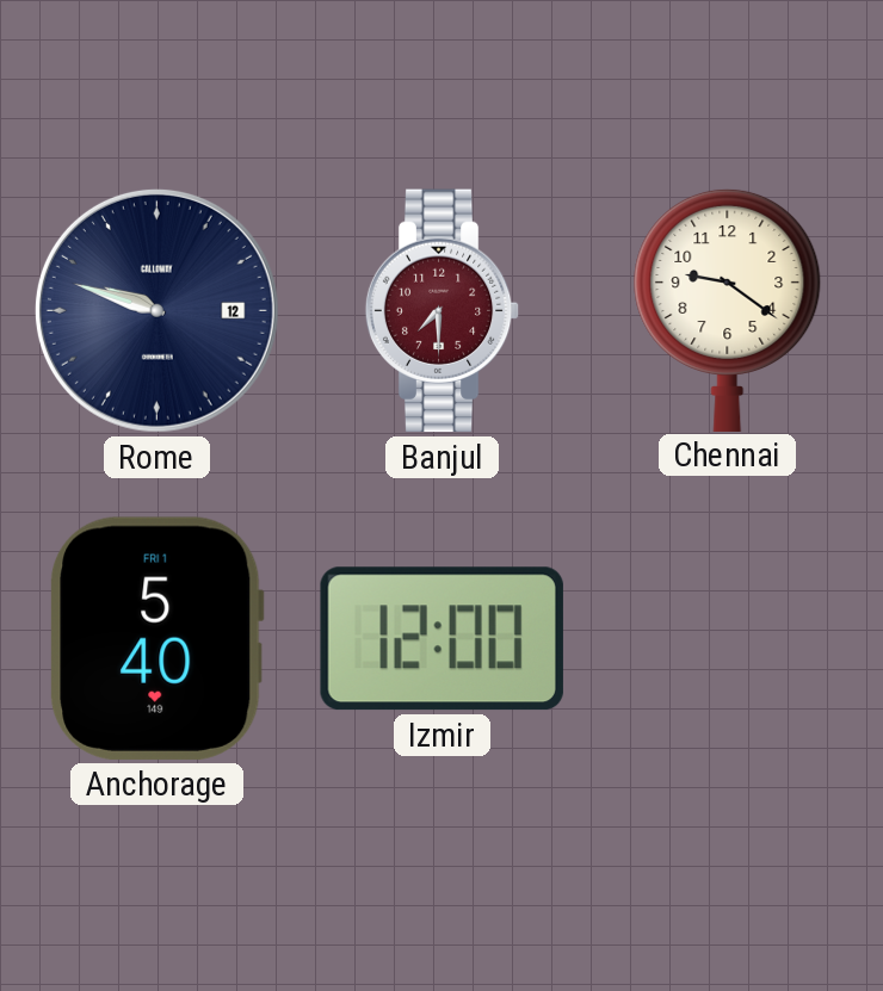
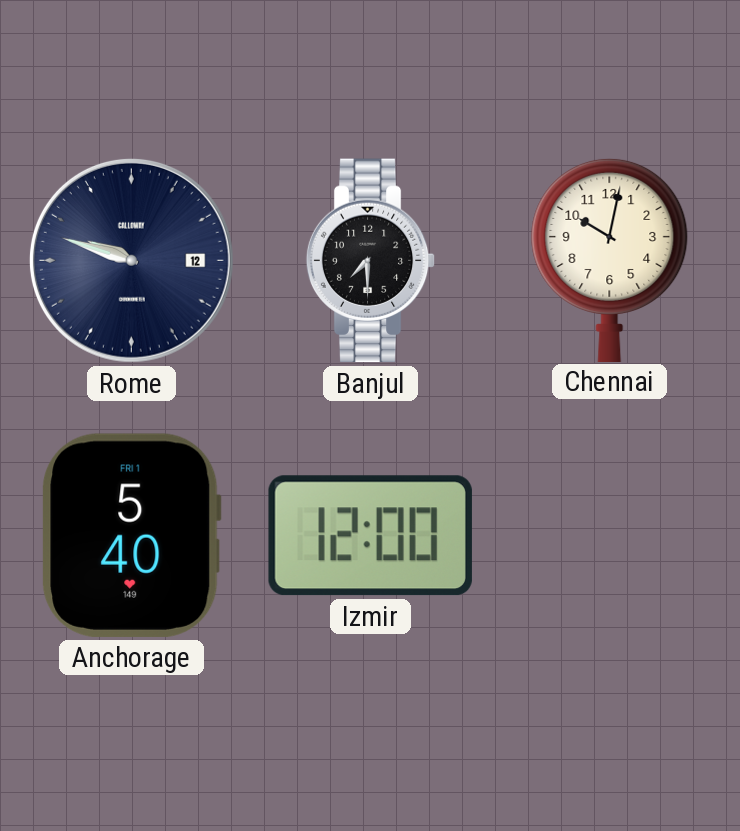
Banjul dial: burgundy -> black
Chennai: 9:21 -> 10:02
